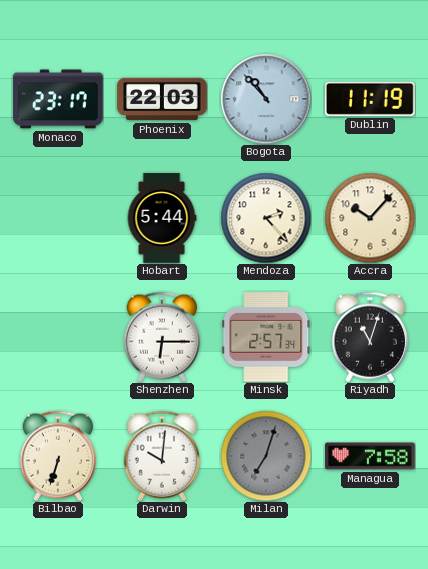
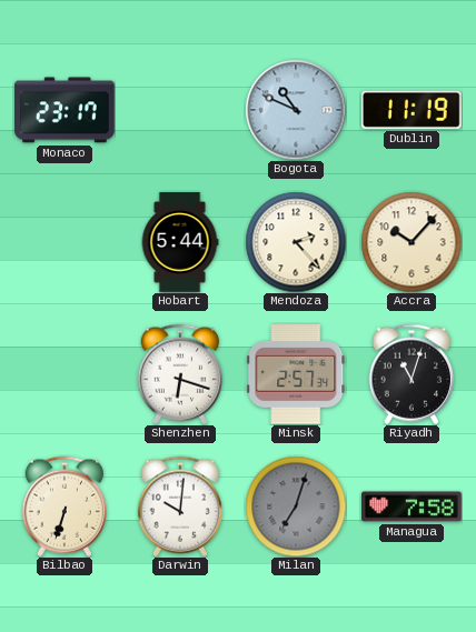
Phoenix: 22:03 -> none
Bogota: 10:53 -> 10:49
Shenzhen: 6:15 -> 6:18
